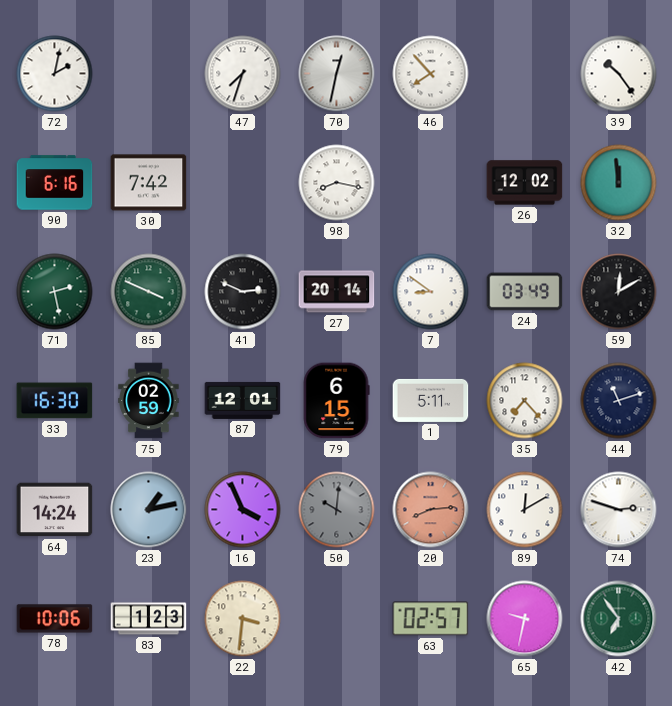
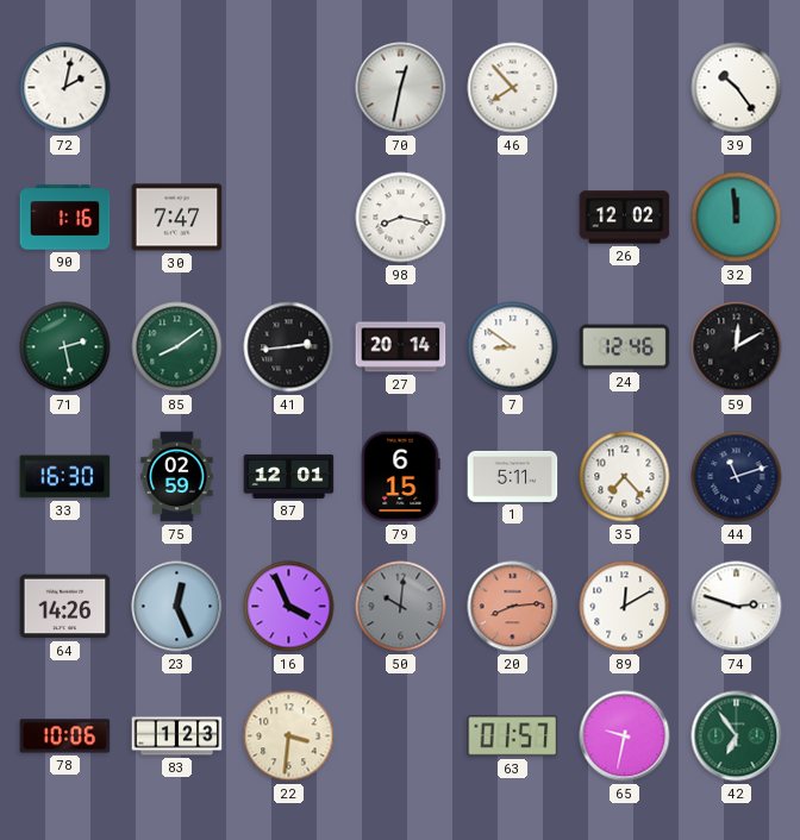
47: 7:33 -> none
90: 6:16 -> 1:16
30: 7:42 -> 7:47
85: 3:49 -> 8:09
41: 2:49 -> 2:44
24: 03:49 -> 12:46
64: 14:24 -> 14:26
23: 1:13 -> 12:26
63: 02:57 -> 01:57
